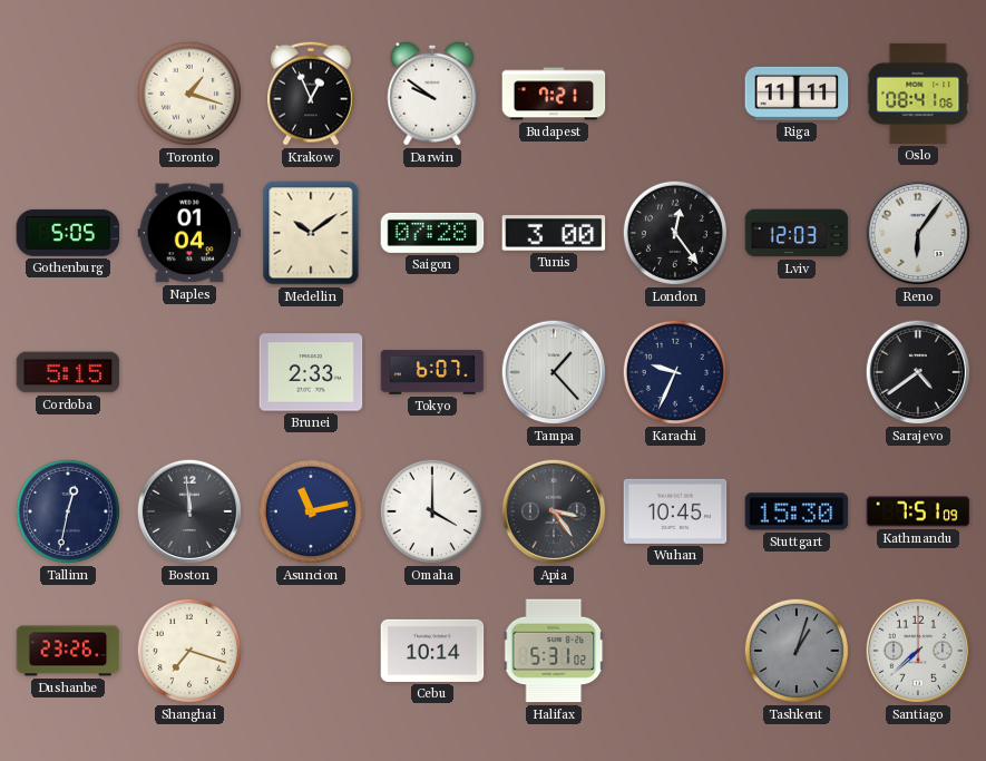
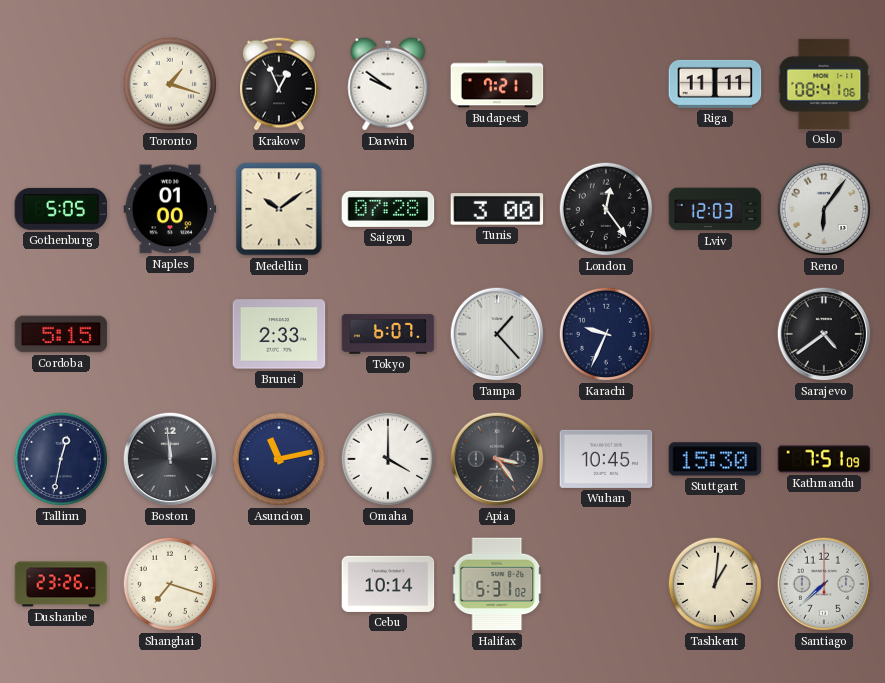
Naples: 01:04 -> 01:00
Tashkent: 1:03 -> 1:01
Tashkent dial: grey -> cream
